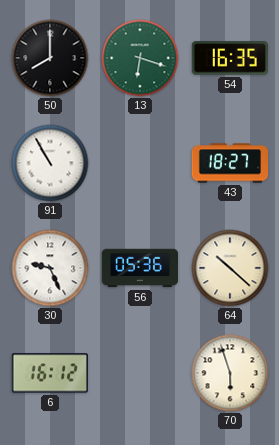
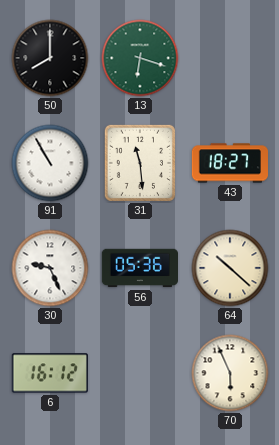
54: 16:35 -> none
31: none -> 11:29
70: 5:57 -> 5:56
